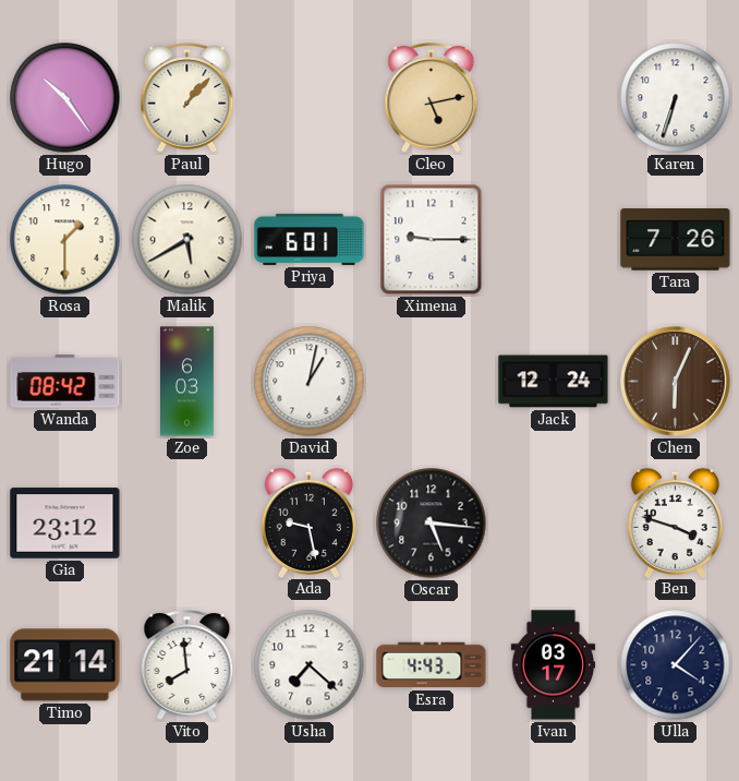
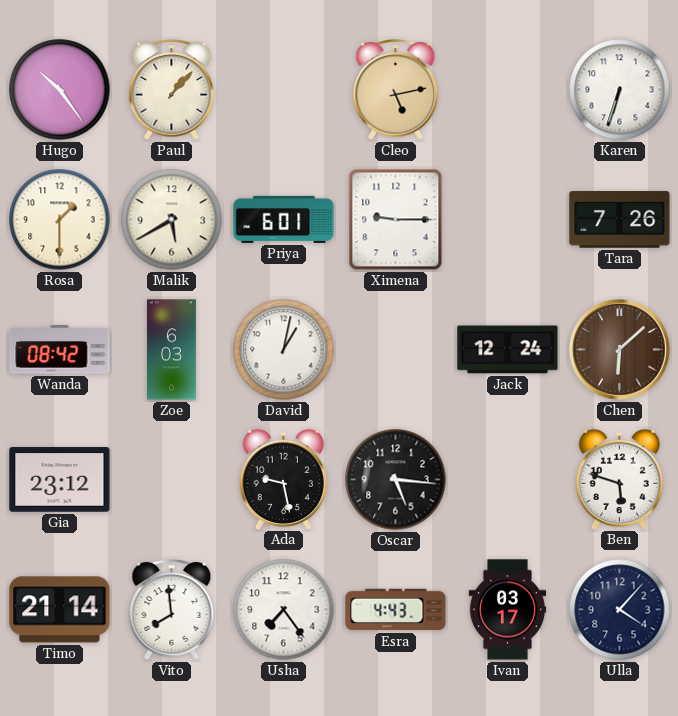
Chen: 6:04 -> 6:08
Ben: 3:48 -> 5:48
Usha: 7:22 -> 7:24
